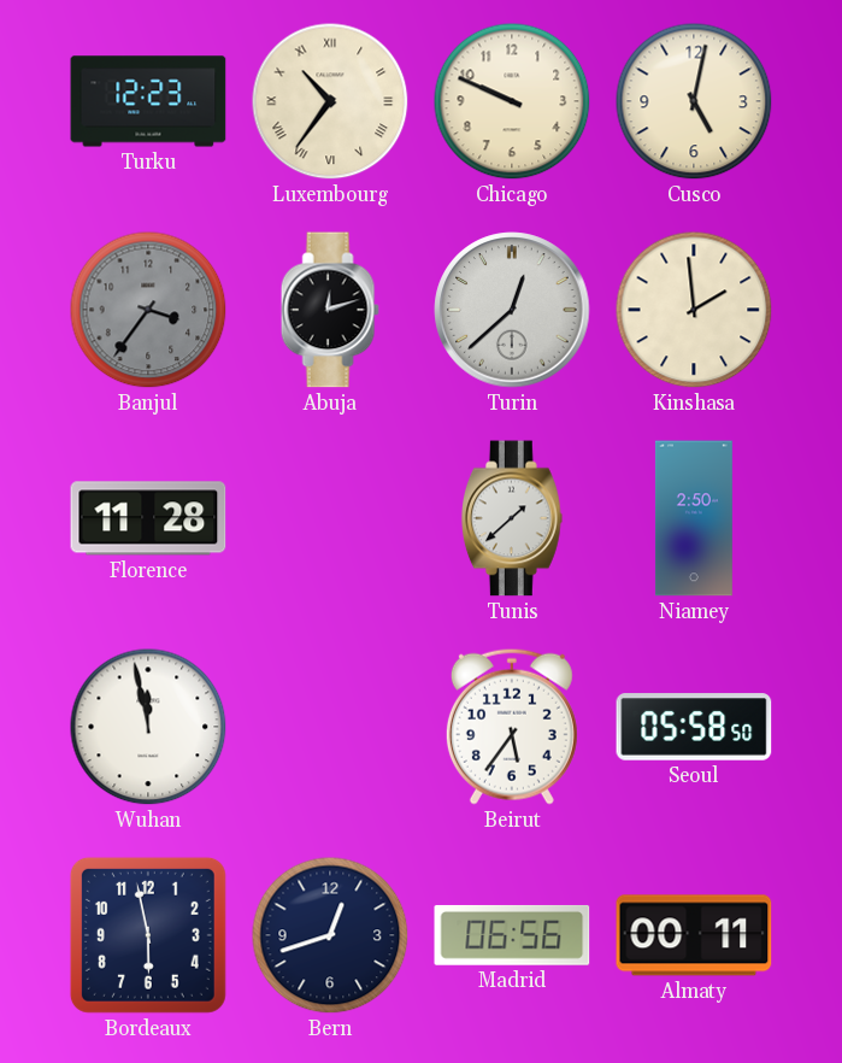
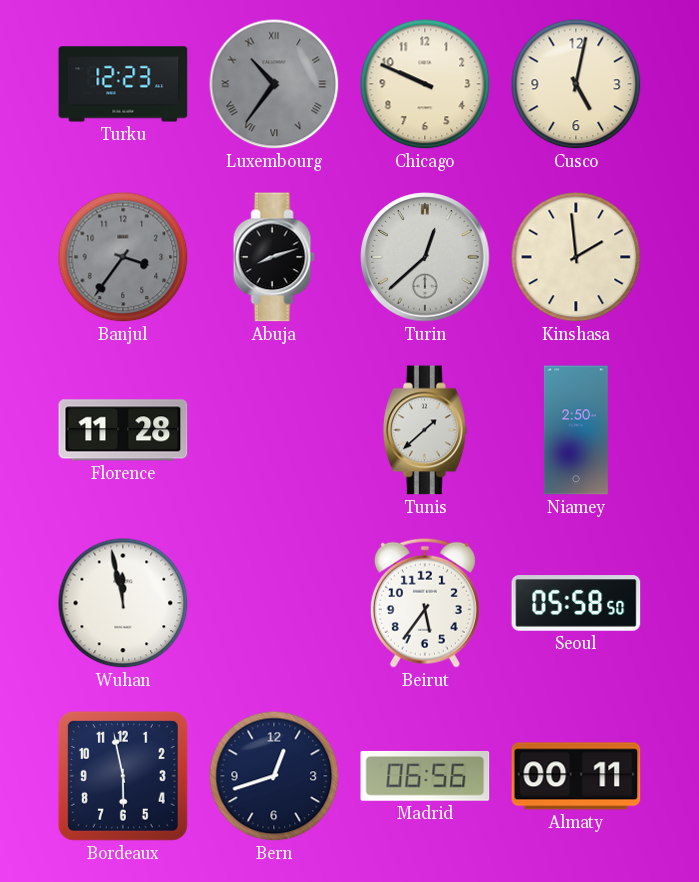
Luxembourg dial: cream -> grey
Abuja: 12:12 -> 8:12
